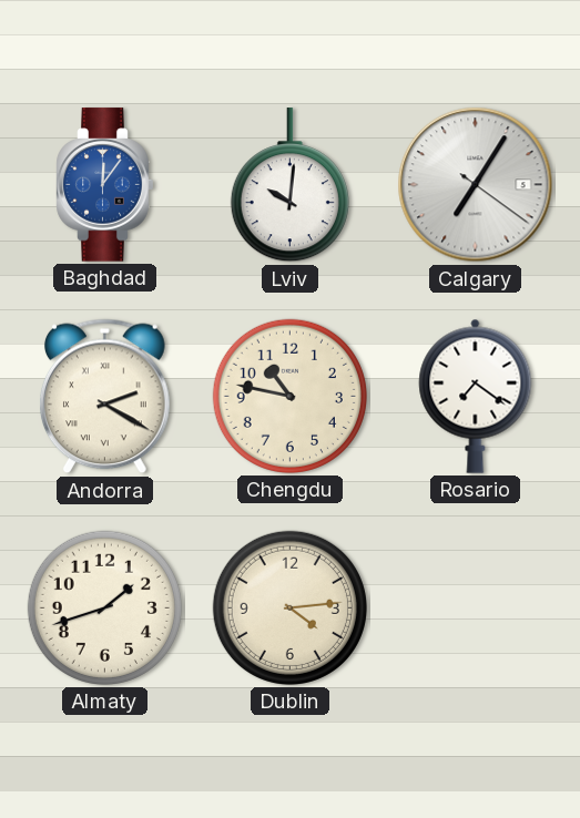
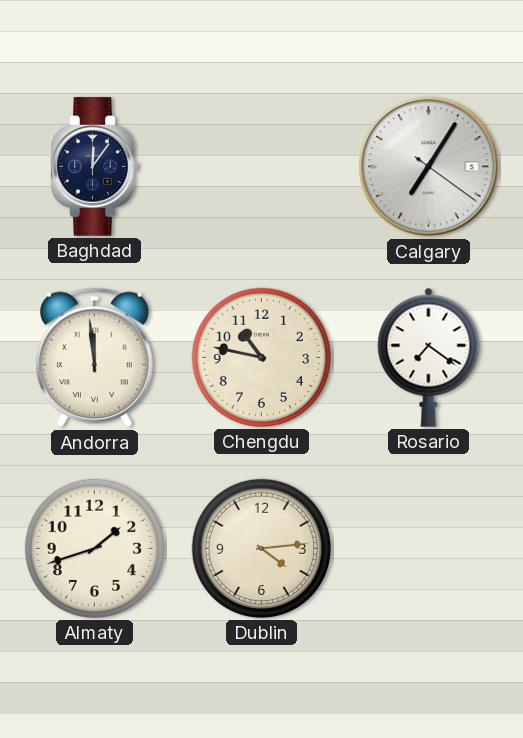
Baghdad dial: blue -> navy
Lviv: 10:01 -> none
Andorra: 2:20 -> 11:59
